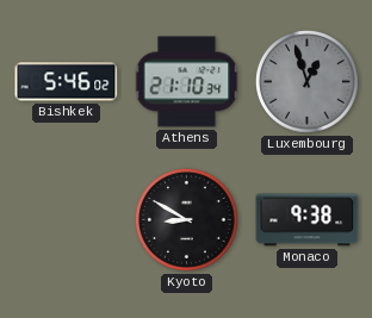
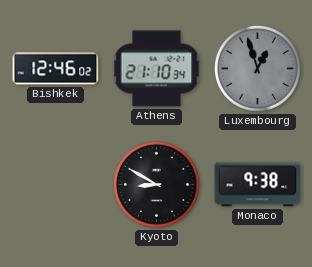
Bishkek: 5:46 -> 12:46
